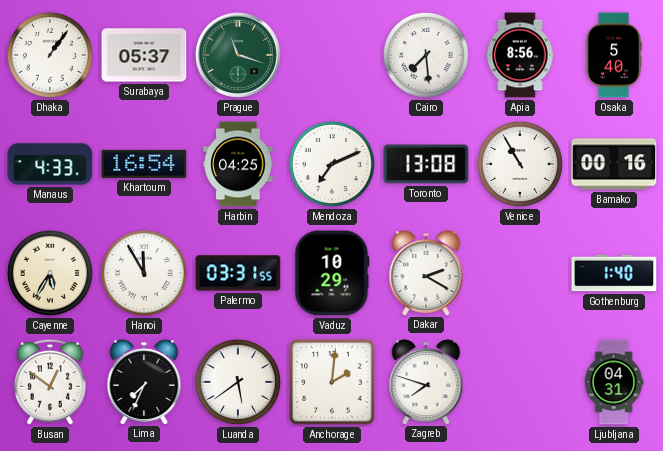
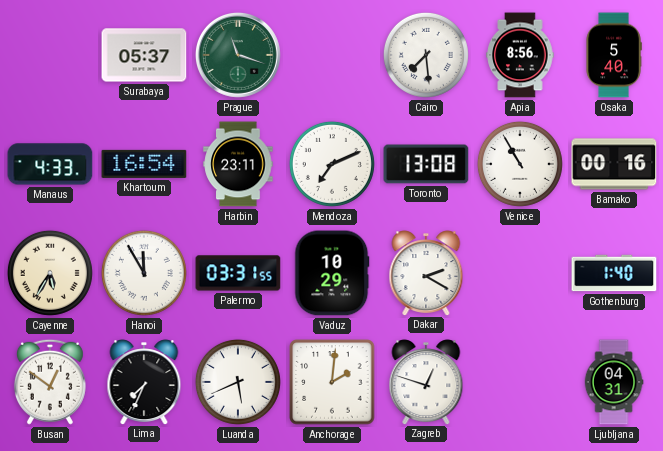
Dhaka: 1:06 -> none
Harbin: 04:25 -> 23:11
Luanda: 5:39 -> 5:41
Zagreb: 7:48 -> 12:48
